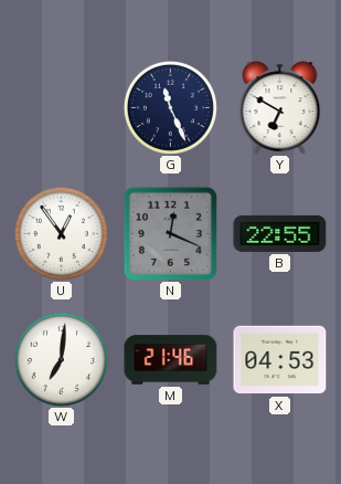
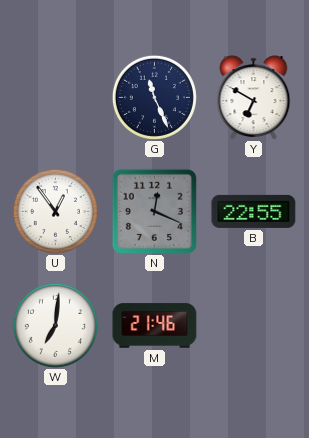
X: 04:53 -> none
